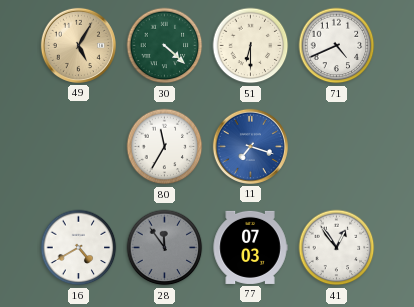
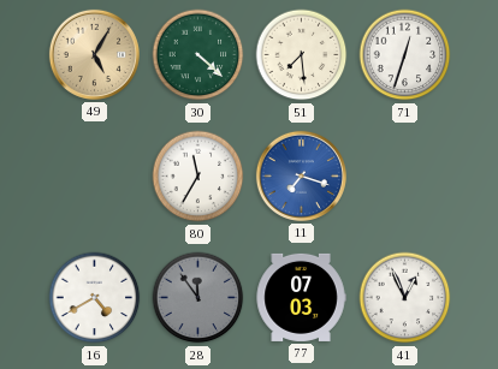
51: 6:30 -> 7:29
71: 4:41 -> 12:33
41: 12:54 -> 12:56
